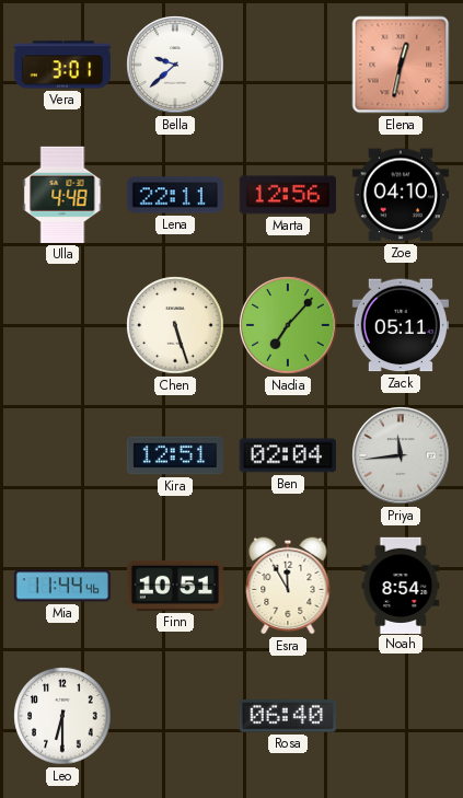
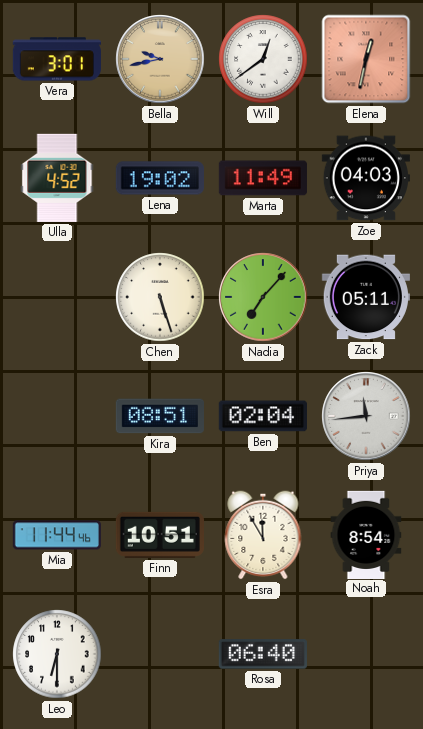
Bella: 9:38 -> 9:43
Bella dial: white -> champagne
Will: none -> 12:39
Ulla: 4:48 -> 4:52
Lena: 22:11 -> 19:02
Marta: 12:56 -> 11:49
Zoe: 04:10 -> 04:03
Kira: 12:51 -> 08:51
